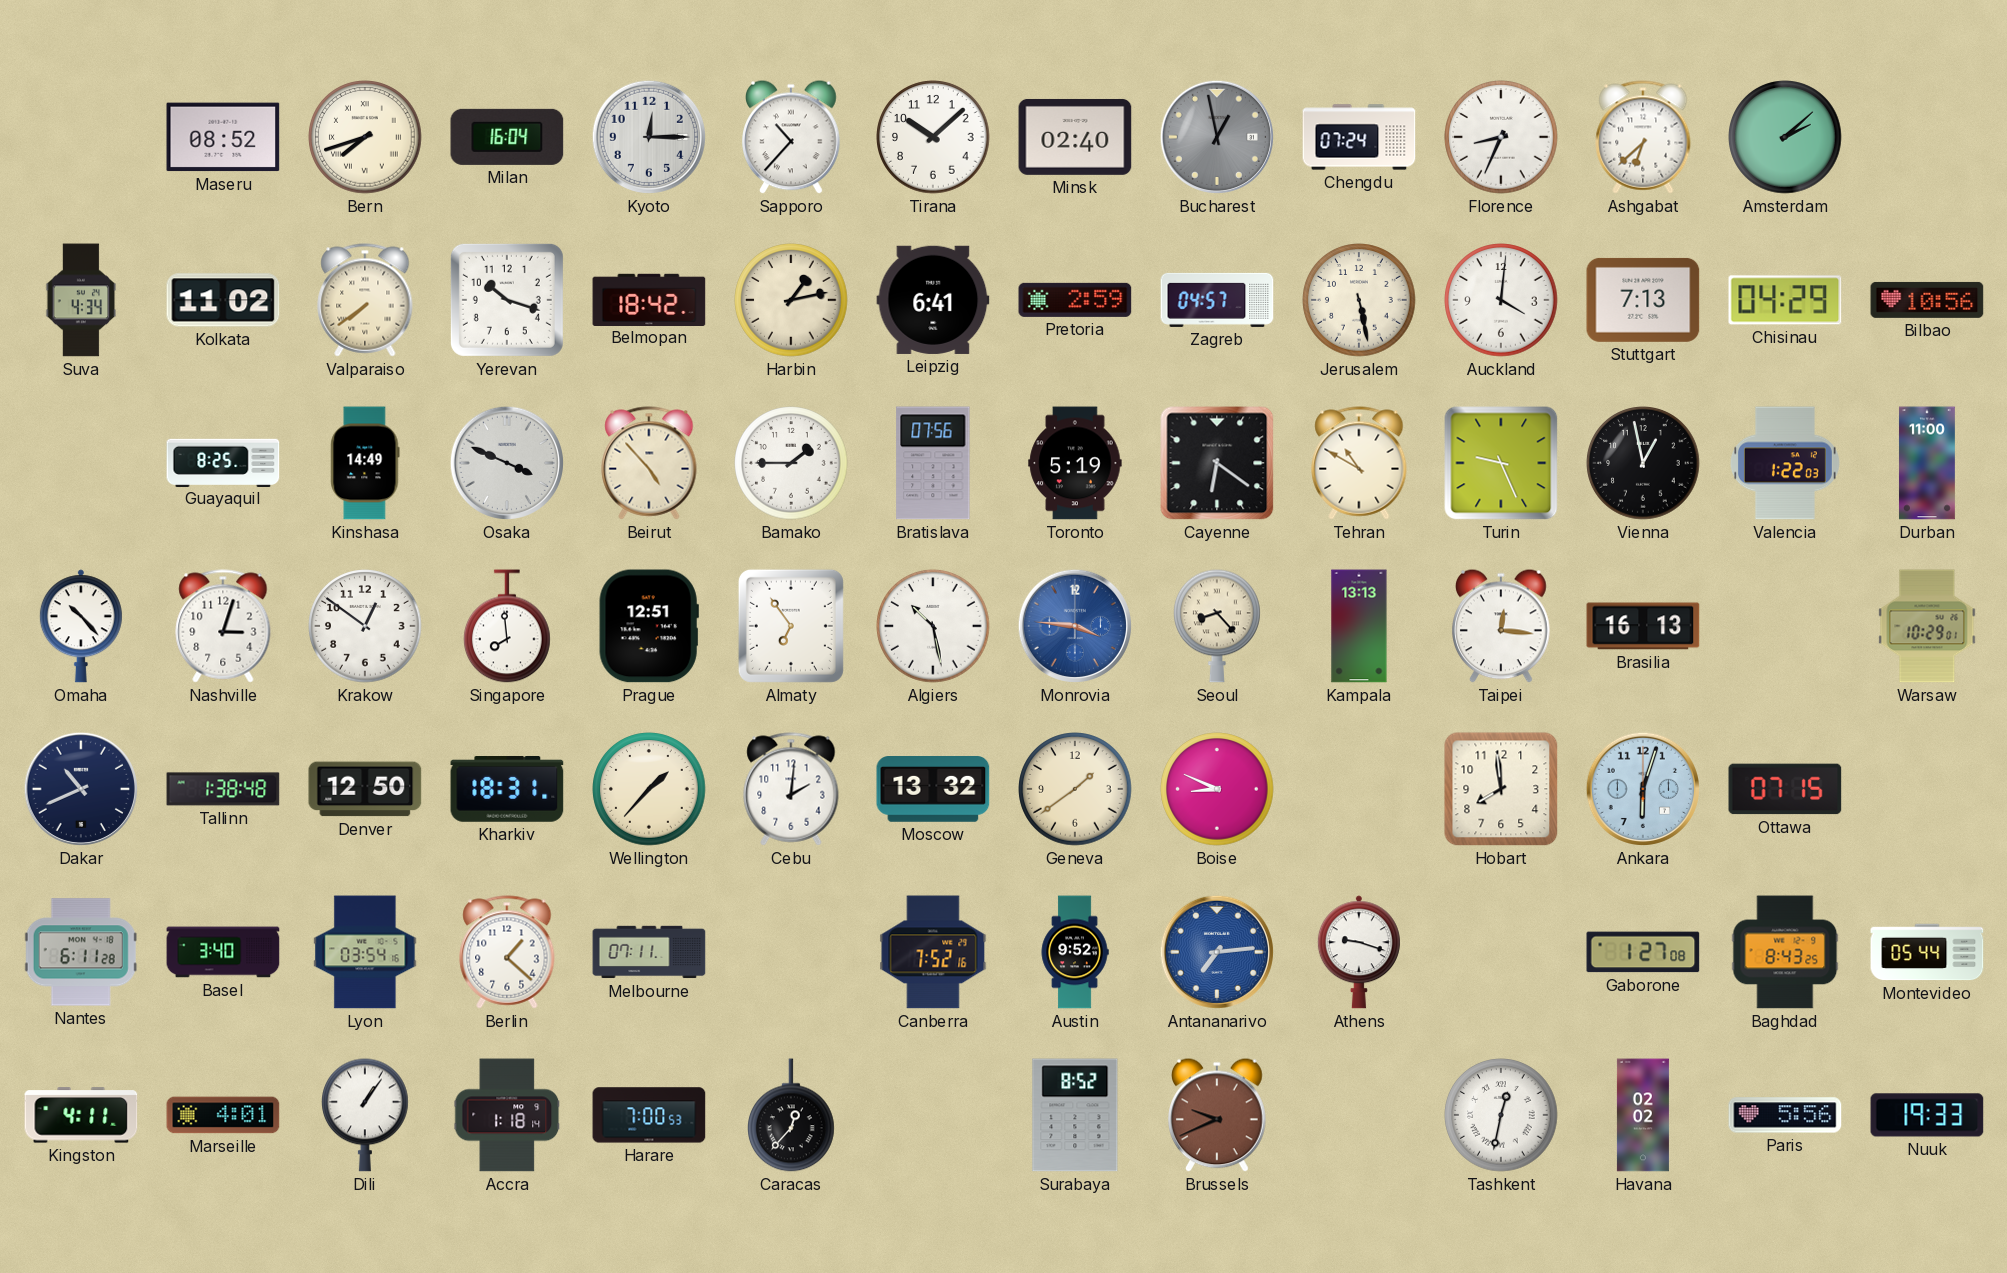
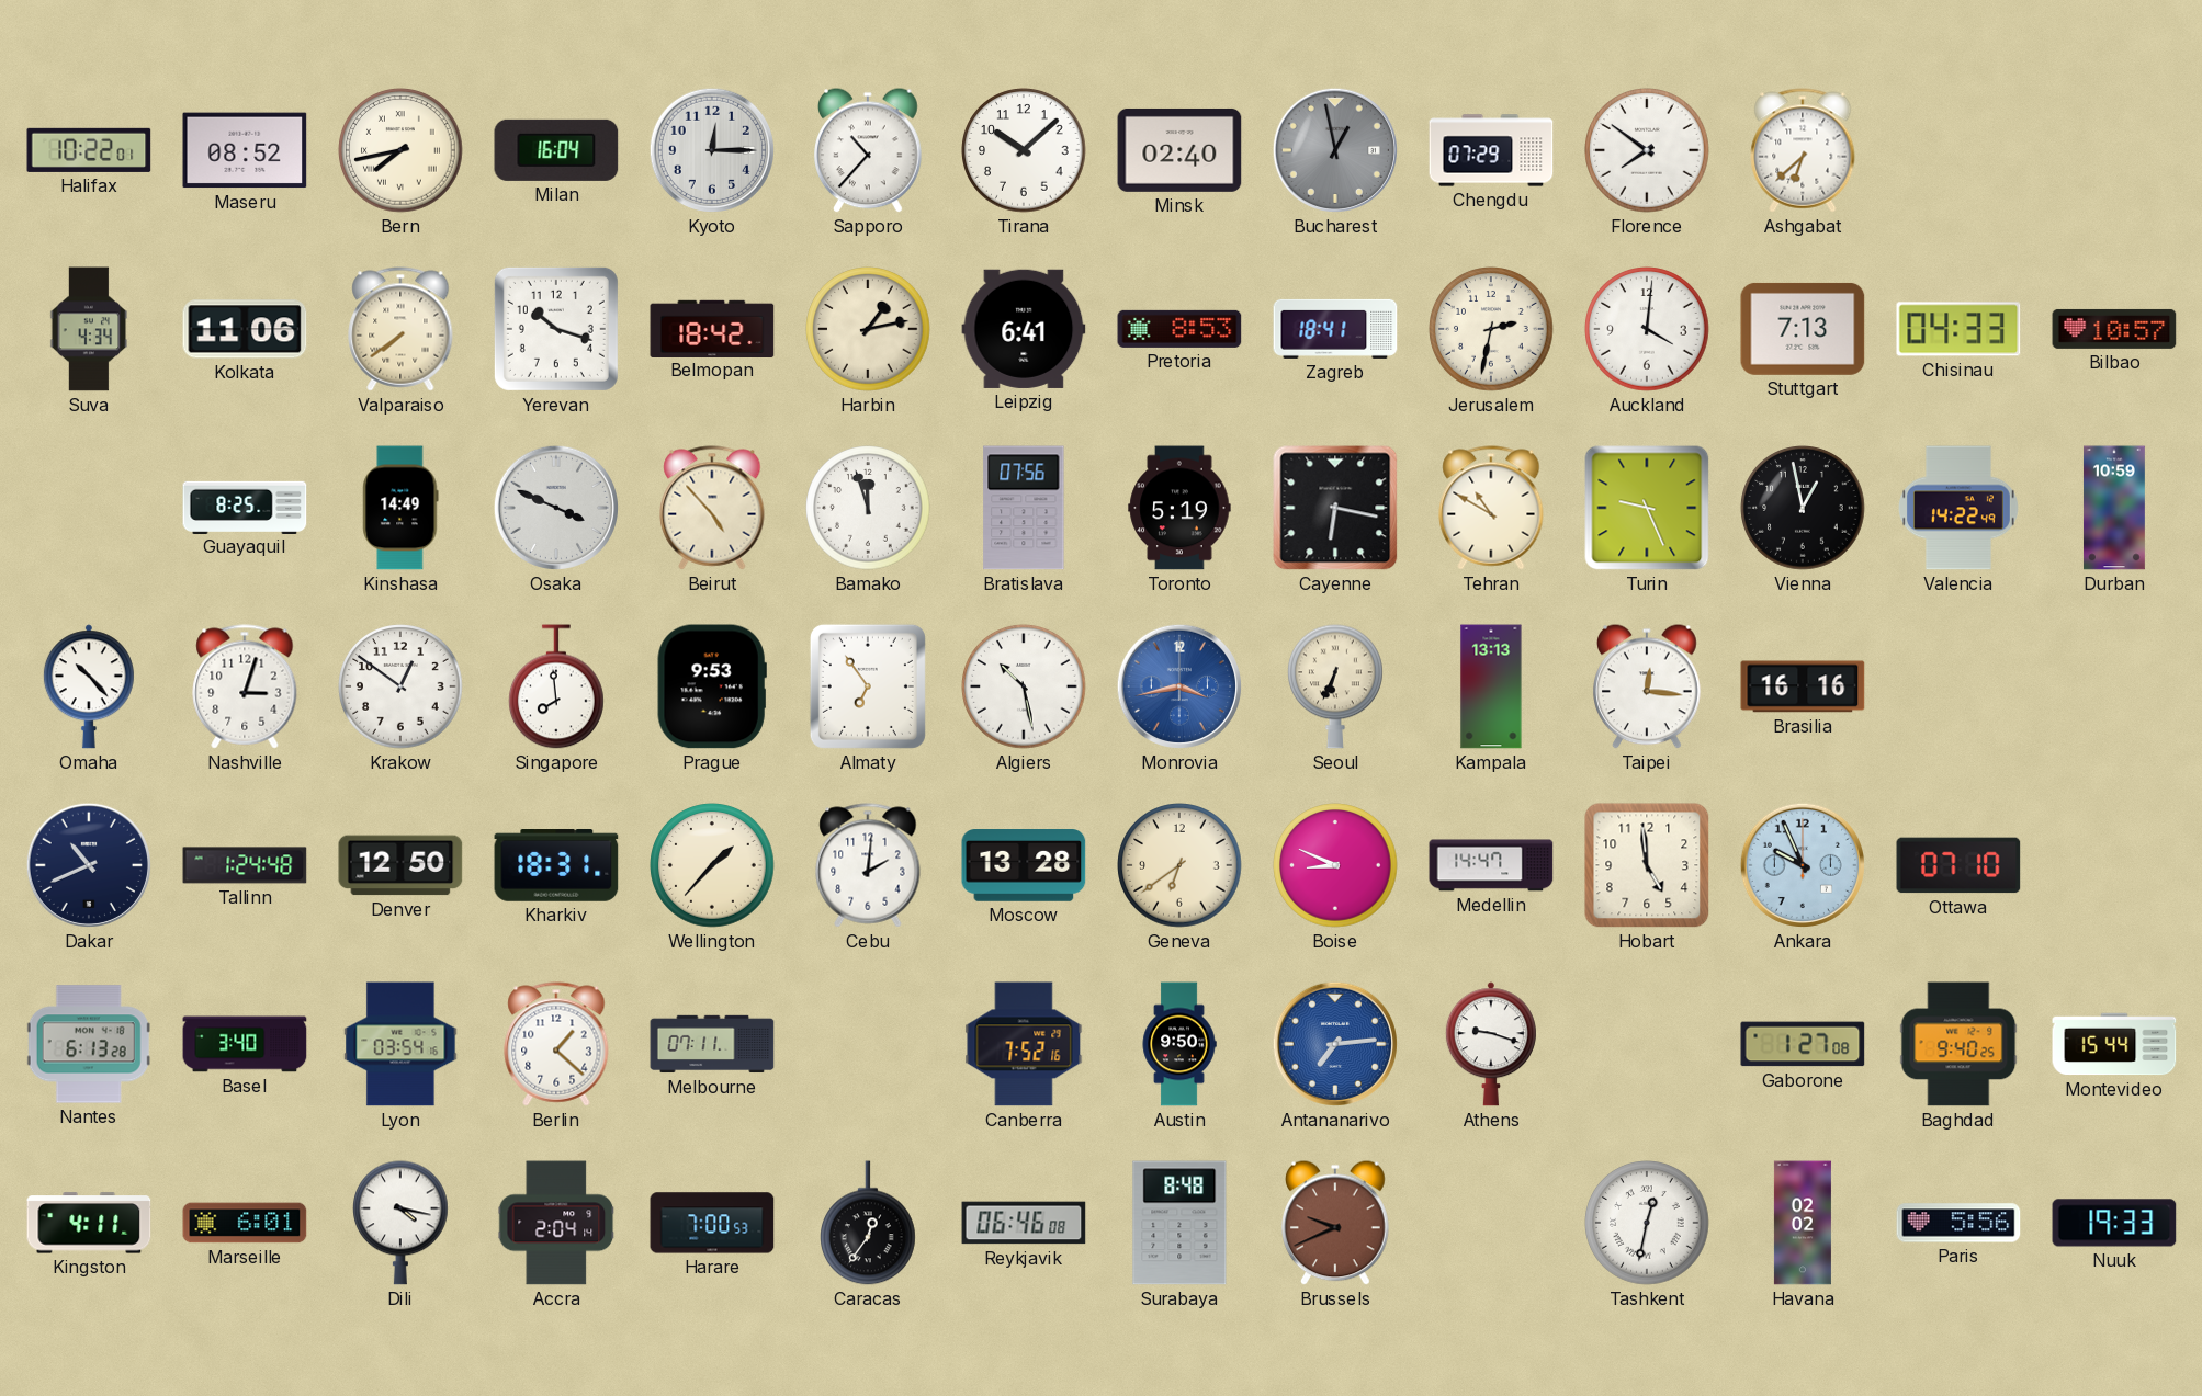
Halifax: none -> 10:22
Bern: 7:42 -> 7:43
Chengdu: 07:24 -> 07:29
Florence: 8:34 -> 7:51
Amsterdam: 2:08 -> none
Kolkata: 11:02 -> 11:06
Pretoria: 2:59 -> 8:53
Zagreb: 04:57 -> 18:41
Jerusalem: 5:28 -> 2:32
Chisinau: 04:29 -> 04:33
Bilbao: 10:56 -> 10:57
Bamako: 1:45 -> 11:57
Cayenne: 6:21 -> 6:17
Valencia: 1:22 -> 14:22
Durban: 11:00 -> 10:59
Prague: 12:51 -> 9:53
Monrovia: 3:46 -> 3:43
Seoul: 8:23 -> 6:34
Brasilia: 16:13 -> 16:16
Warsaw: 10:29 -> none
Tallinn: 1:38 -> 1:24
Moscow: 13:32 -> 13:28
Geneva: 1:39 -> 6:39
Medellin: none -> 14:47
Hobart: 7:59 -> 4:59
Ankara: 6:03 -> 9:56
Ottawa: 07:15 -> 07:10
Nantes: 6:11 -> 6:13
Austin: 9:52 -> 9:50
Baghdad: 8:43 -> 9:40
Montevideo: 05:44 -> 15:44
Marseille: 4:01 -> 6:01
Dili: 1:06 -> 4:17
Accra: 1:18 -> 2:04
Caracas: 12:37 -> 12:36
Reykjavik: none -> 06:46
Surabaya: 8:52 -> 8:48
